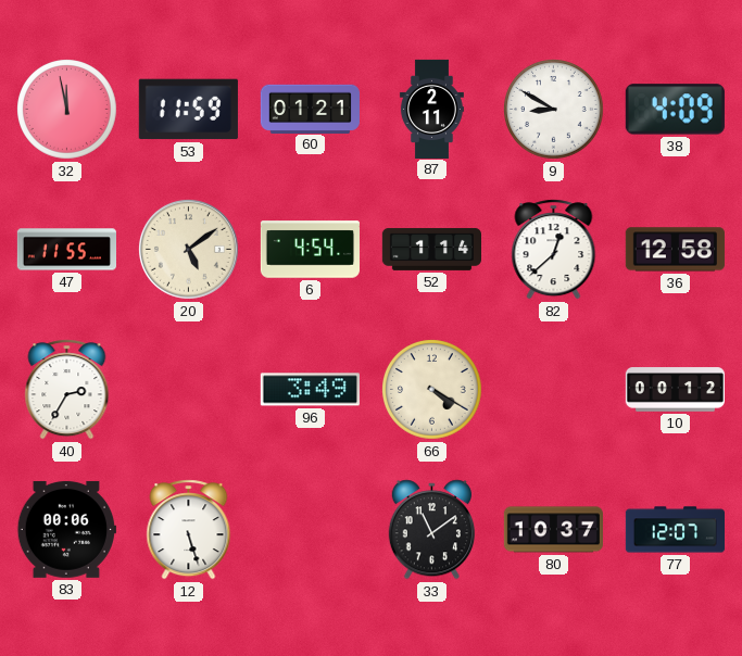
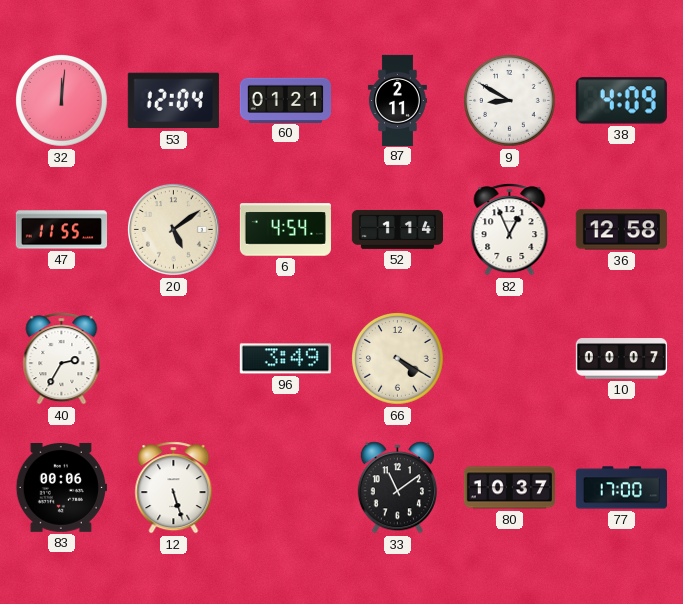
32: 11:58 -> 12:01
53: 11:59 -> 12:04
82: 12:38 -> 12:56
10: 00:12 -> 00:07
77: 12:07 -> 17:00
